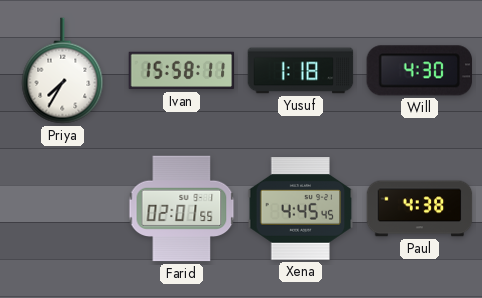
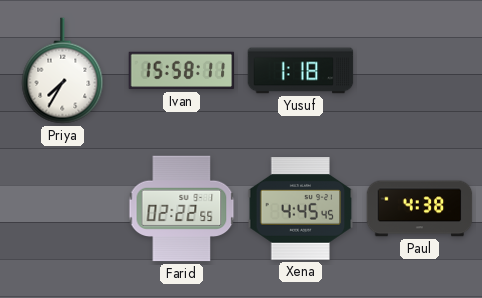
Will: 4:30 -> none
Farid: 02:01 -> 02:22
